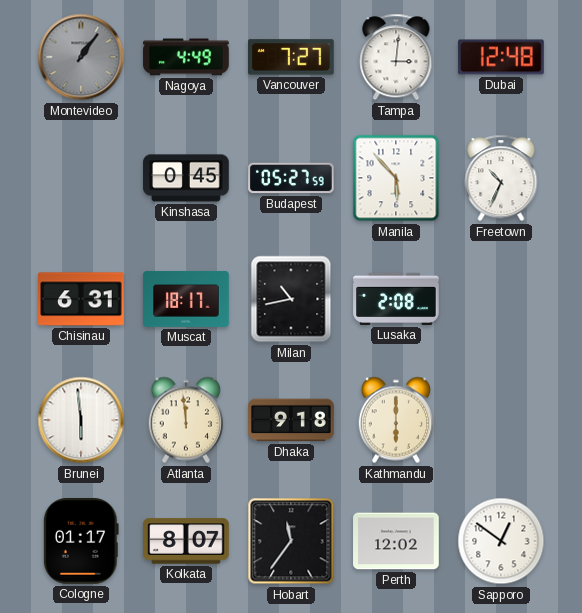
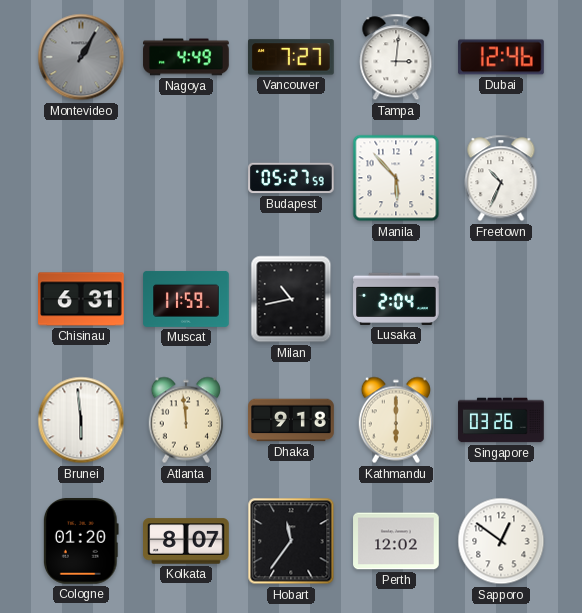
Montevideo: 1:06 -> 1:05
Dubai: 12:48 -> 12:46
Kinshasa: 0:45 -> none
Muscat: 18:17 -> 11:59
Lusaka: 2:08 -> 2:04
Singapore: none -> 03:26
Cologne: 01:17 -> 01:20
